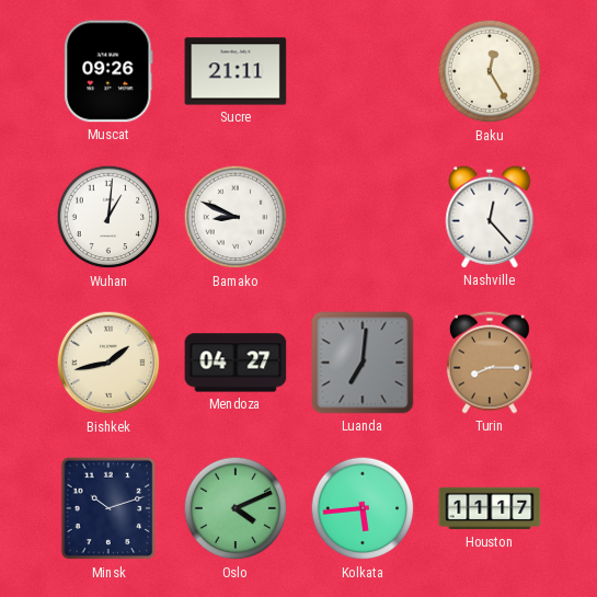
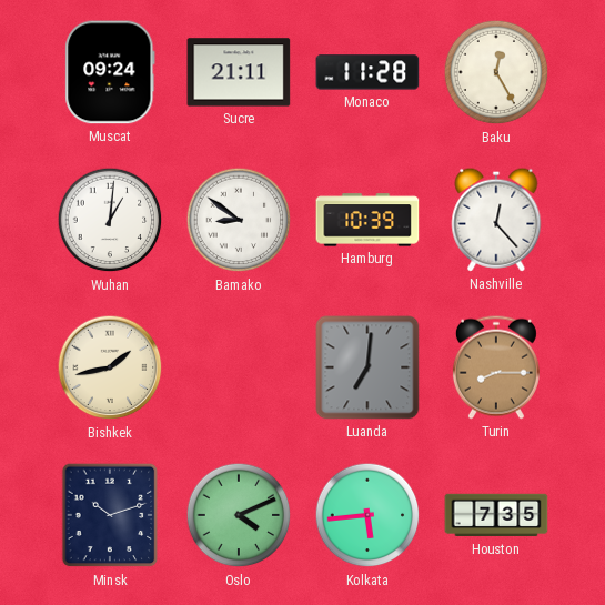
Muscat: 09:26 -> 09:24
Monaco: none -> 11:28
Bamako: 8:49 -> 8:51
Hamburg: none -> 10:39
Mendoza: 04:27 -> none
Houston: 11:17 -> 7:35
